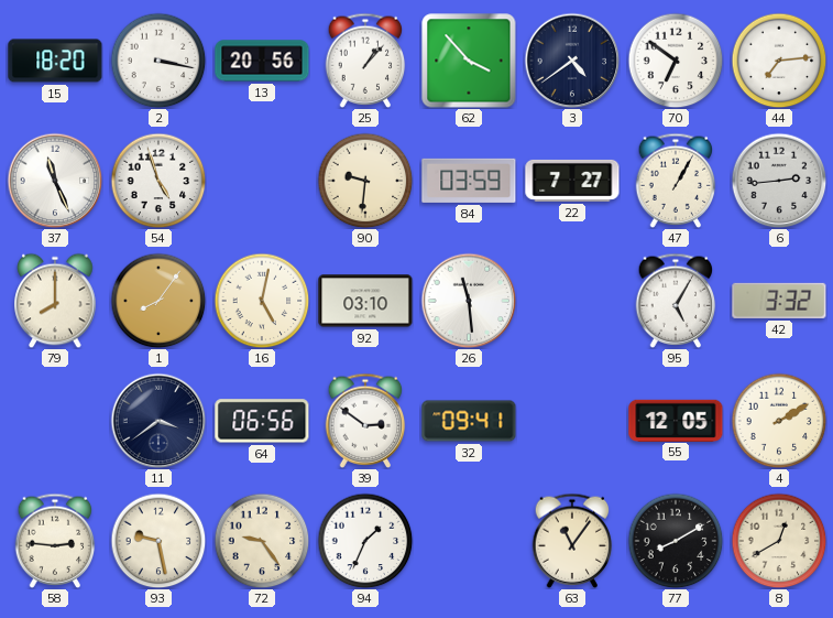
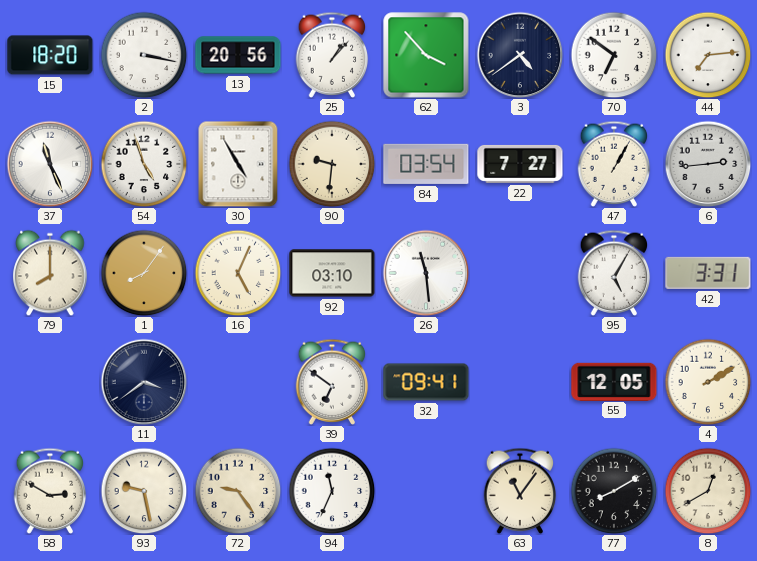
30: none -> 4:55
84: 03:59 -> 03:54
16: 5:02 -> 5:04
42: 3:32 -> 3:31
64: 06:56 -> none
39: 2:51 -> 6:51
58: 2:46 -> 2:50
94: 1:34 -> 11:34
